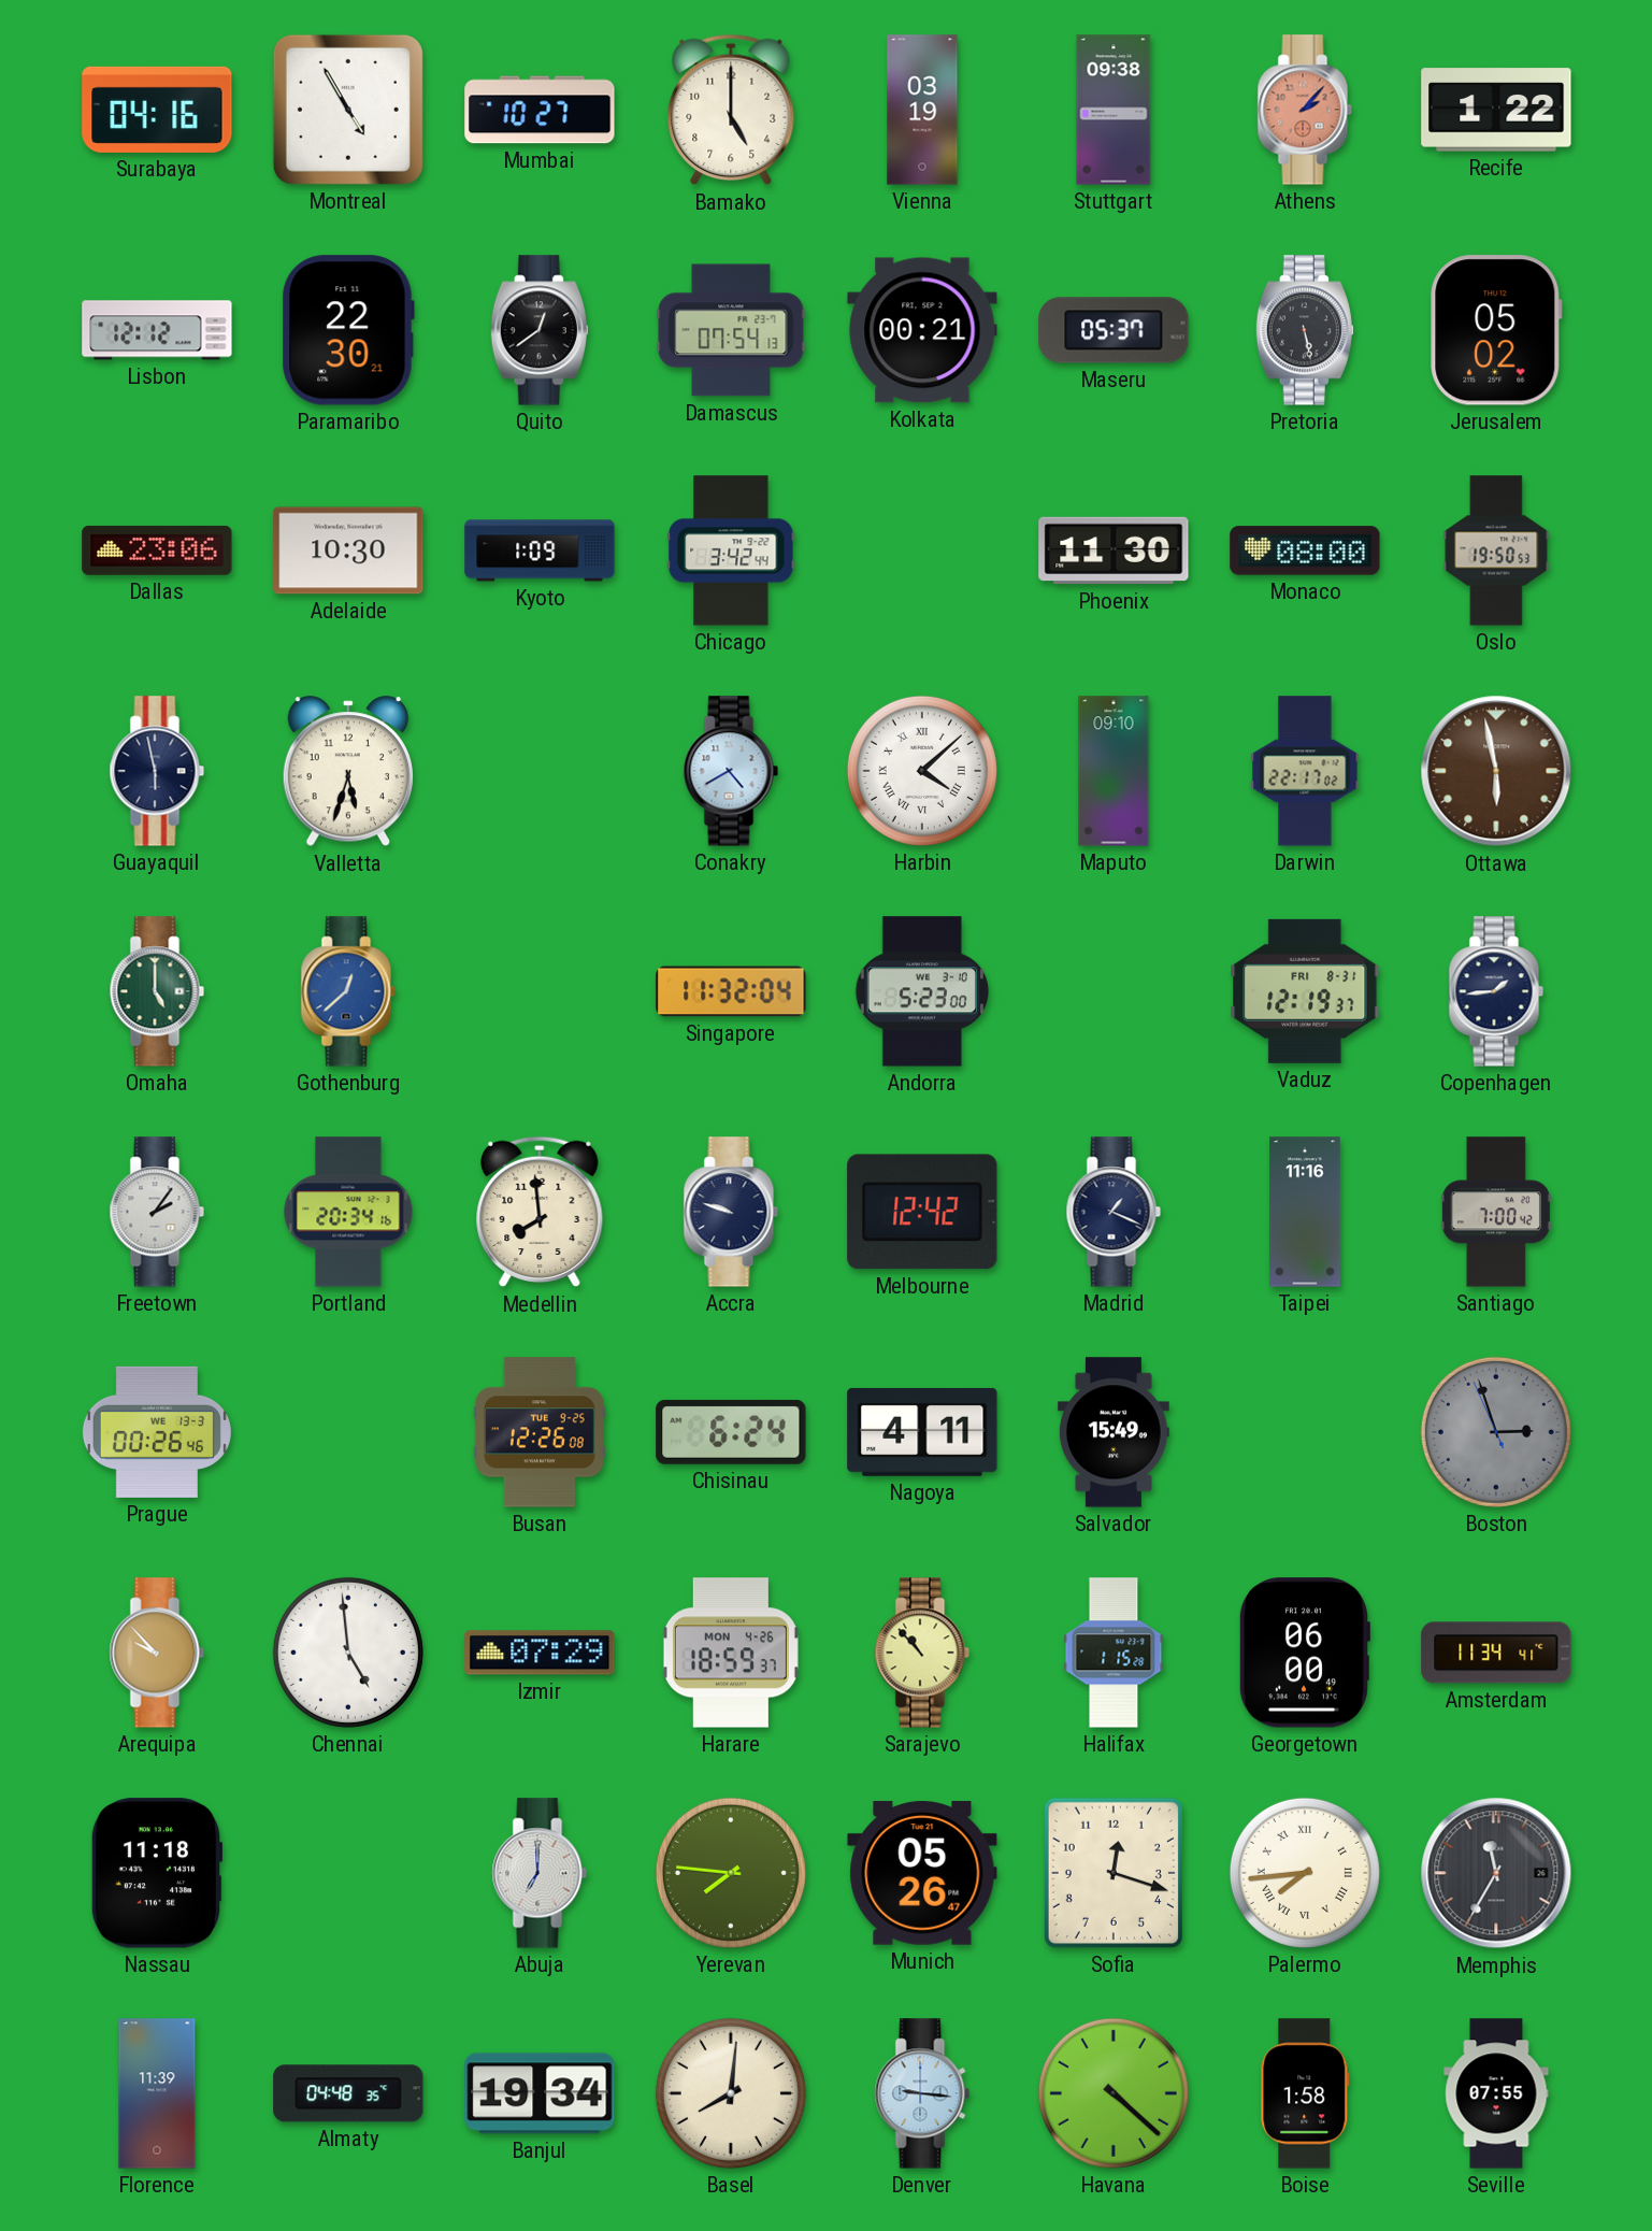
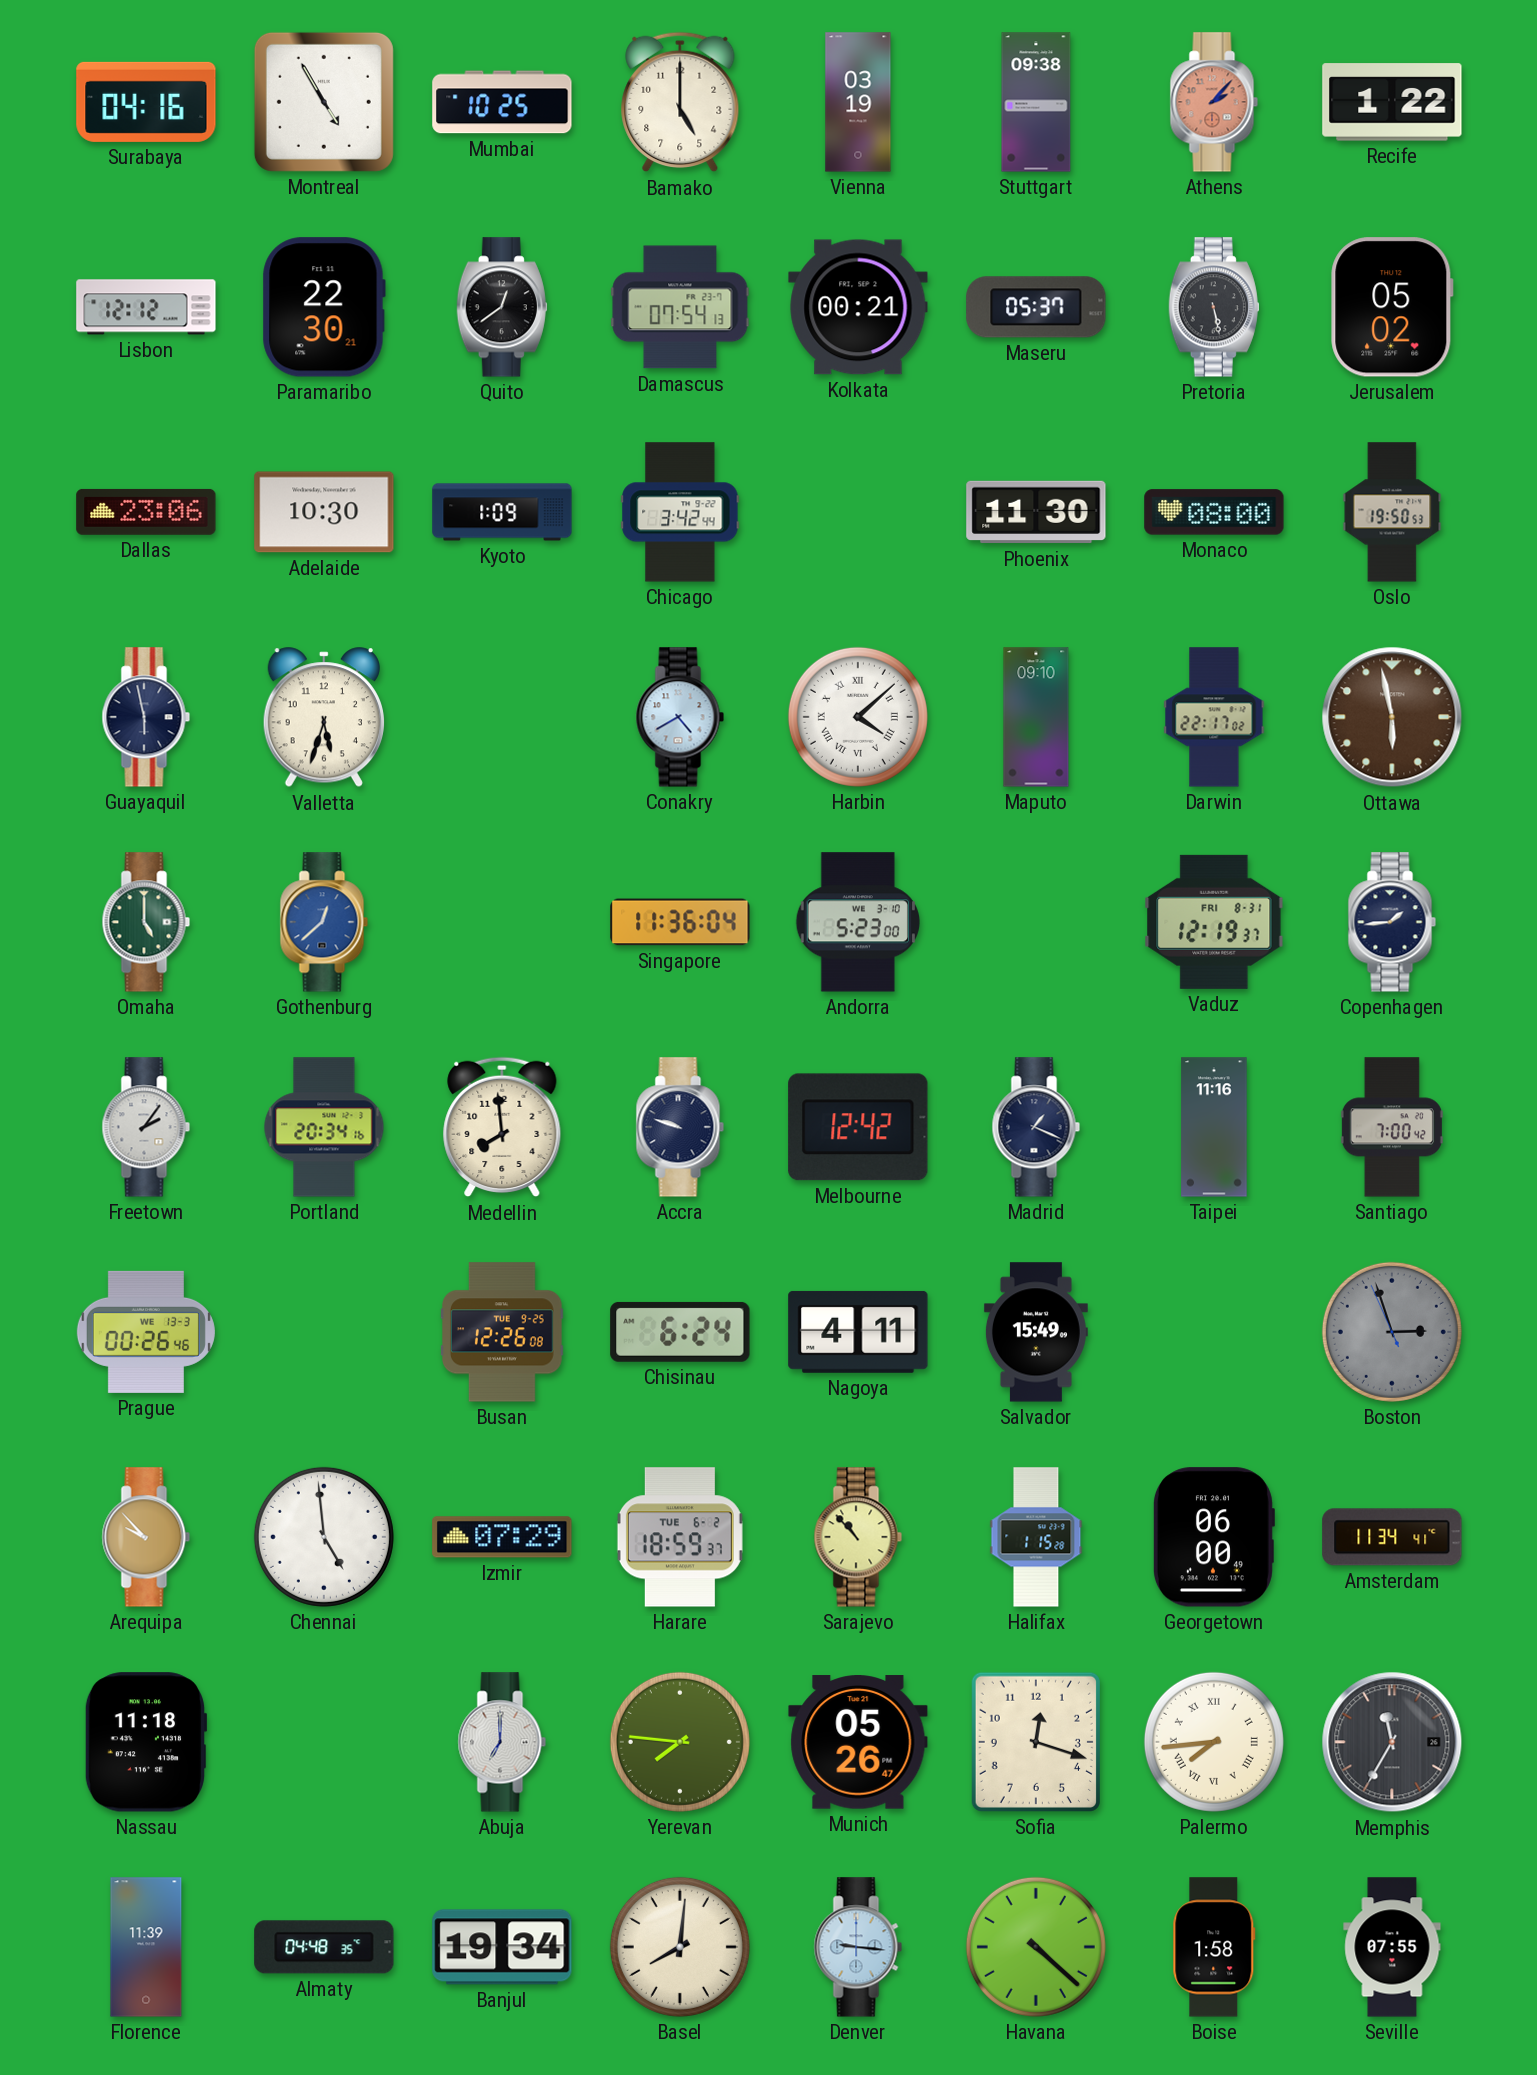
Mumbai: 10:27 -> 10:25
Singapore: 11:32 -> 11:36
Harare date: MON 4-26 -> TUE 6-2
